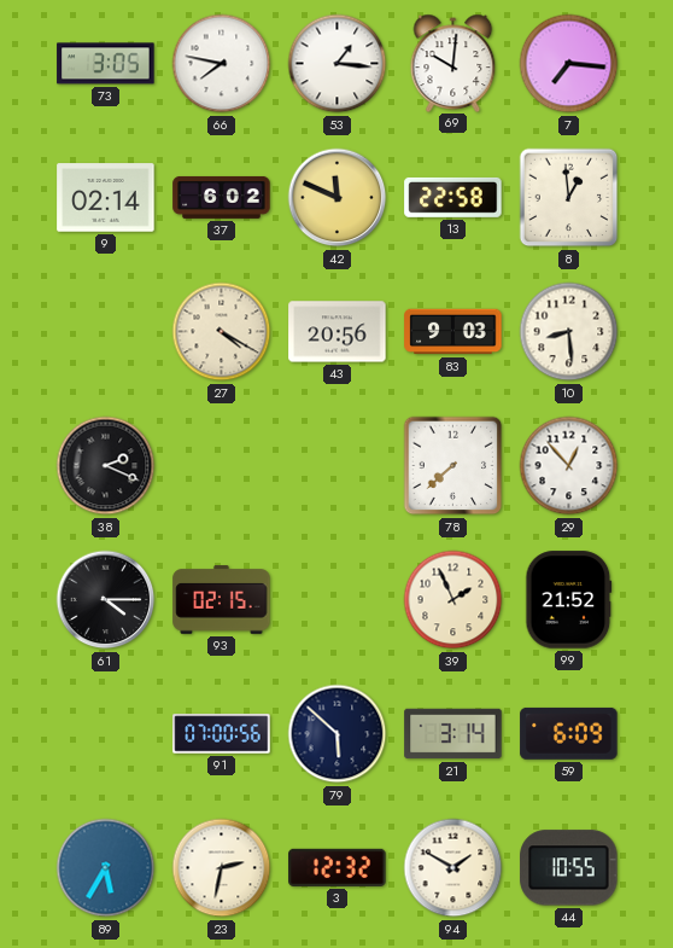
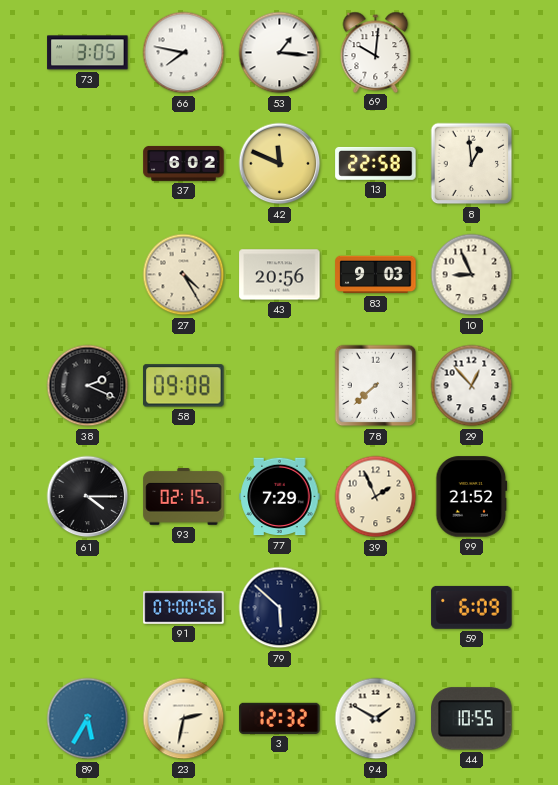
7: 7:16 -> none
9: 02:14 -> none
27: 4:20 -> 4:25
10: 8:29 -> 8:56
58: none -> 09:08
77: none -> 7:29
21: 3:14 -> none
